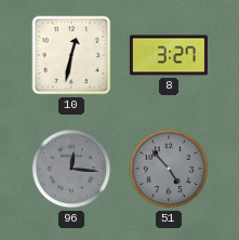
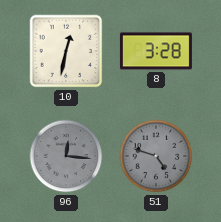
8: 3:27 -> 3:28
51: 4:53 -> 4:48
